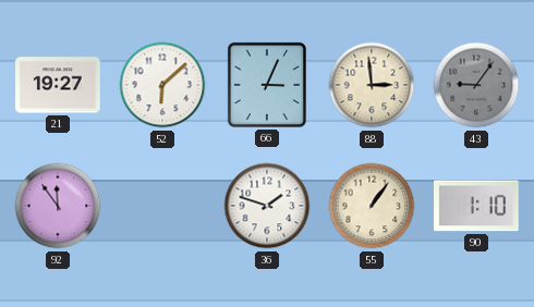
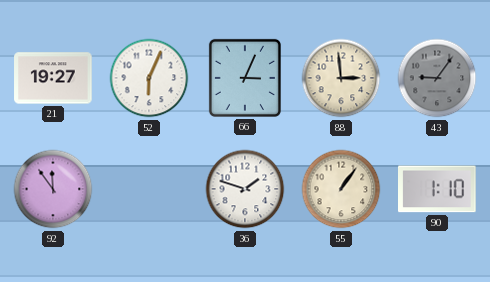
52: 6:08 -> 6:04
